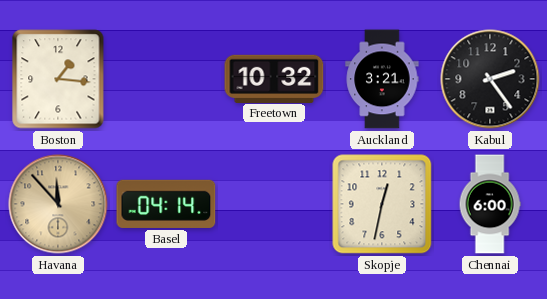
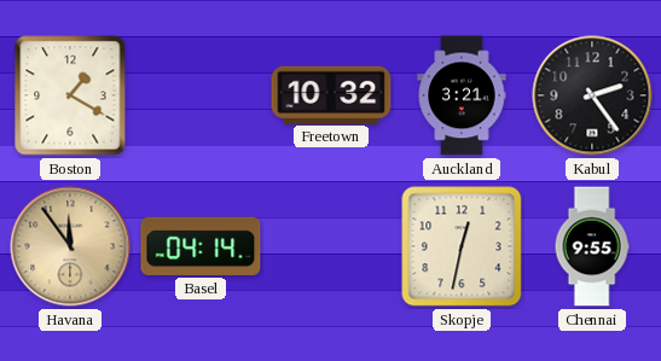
Boston: 1:16 -> 1:20
Havana: 11:53 -> 11:54
Chennai: 6:00 -> 9:55
